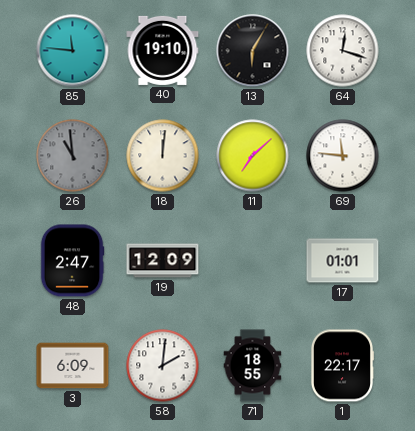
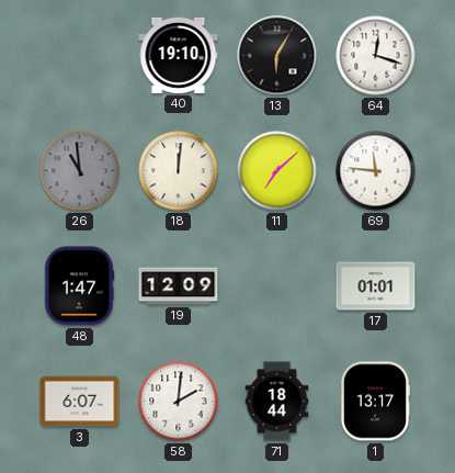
85: 11:46 -> none
48: 2:47 -> 1:47
3: 6:09 -> 6:07
71: 18:55 -> 18:44
1: 22:17 -> 13:17
